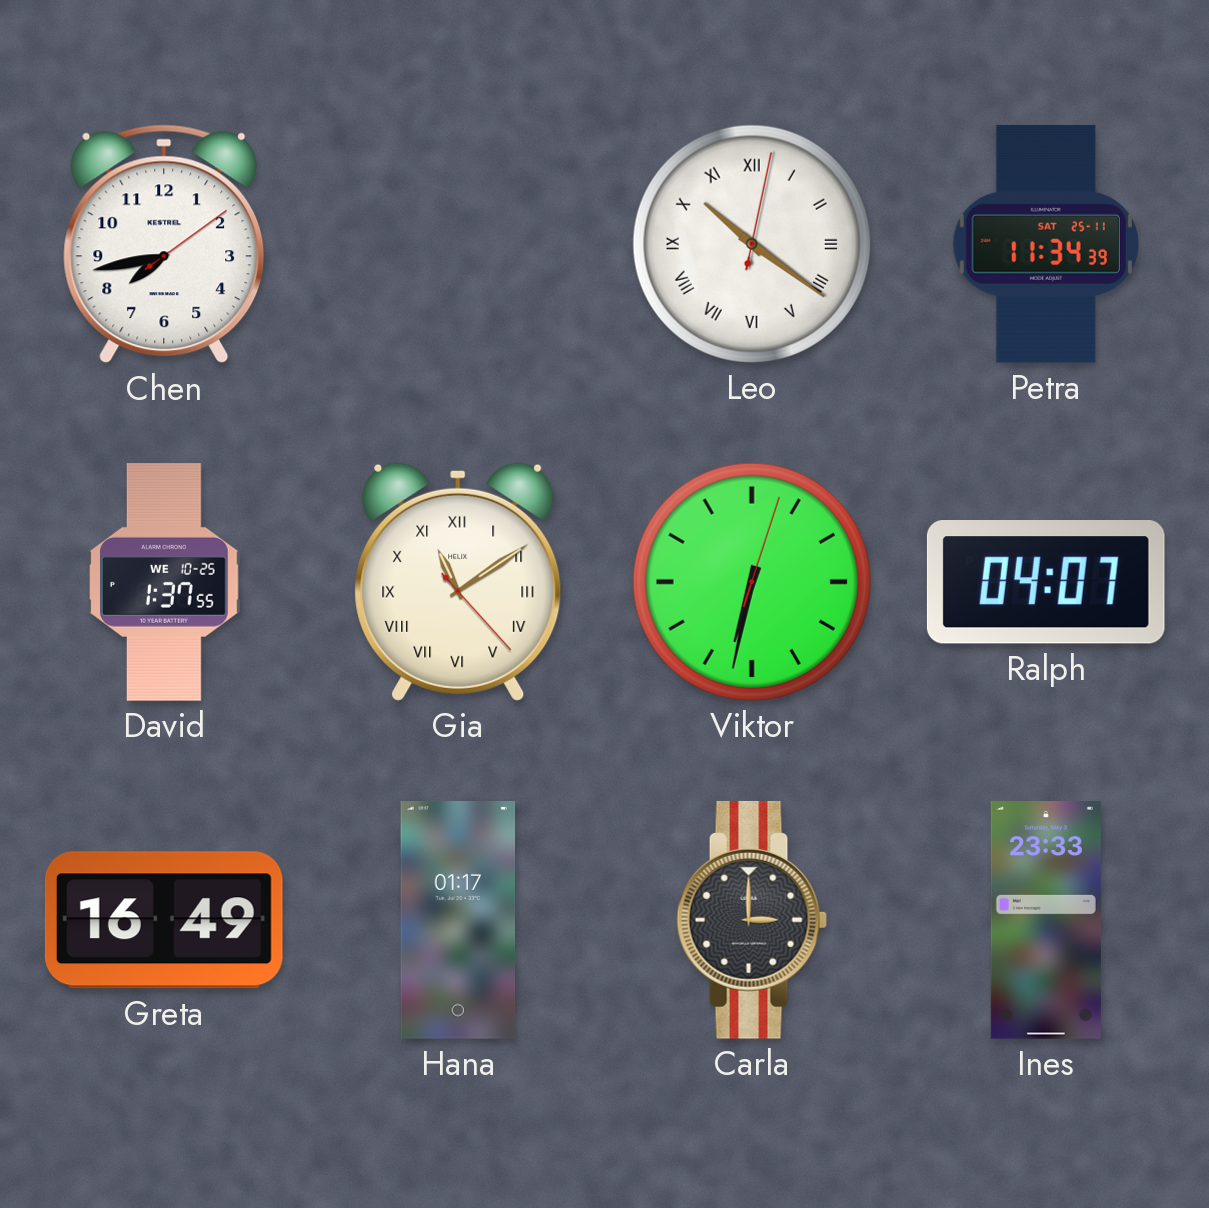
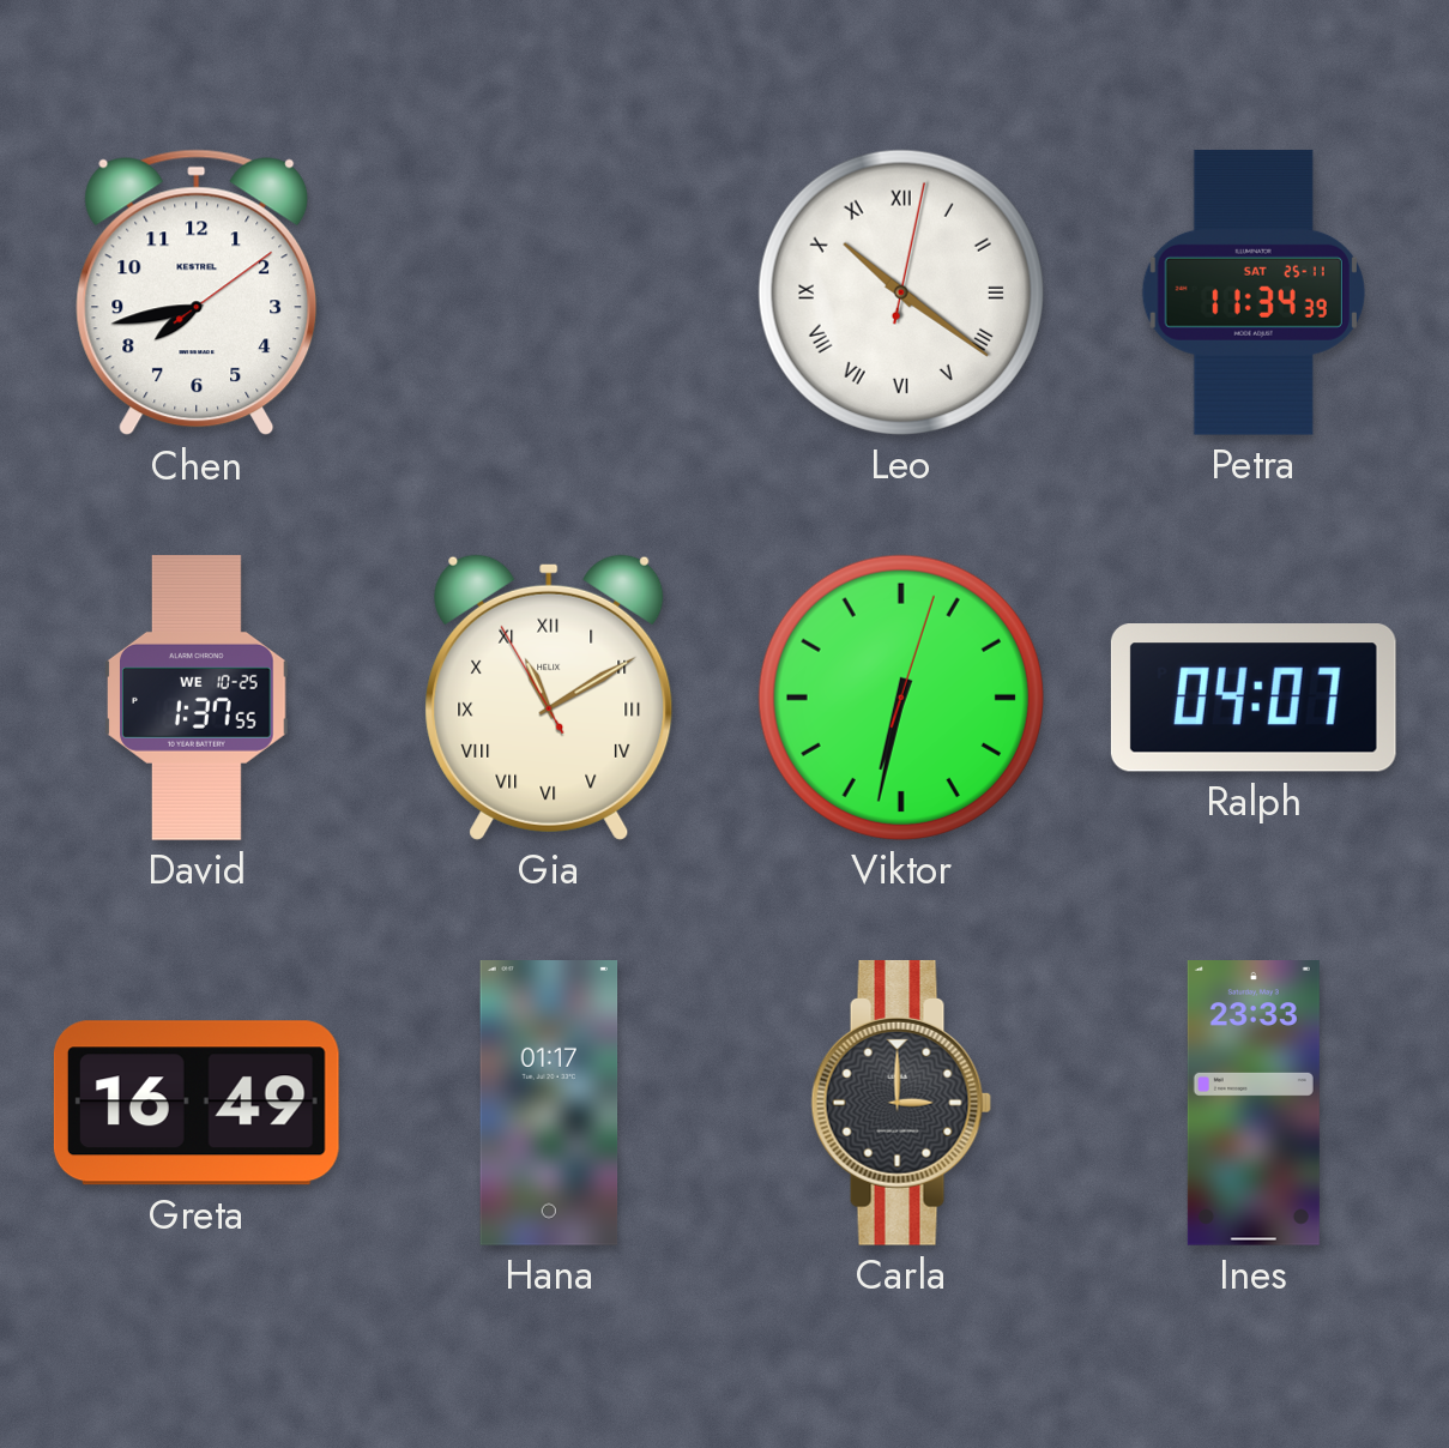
Gia: 11:09:23 -> 11:09:55
